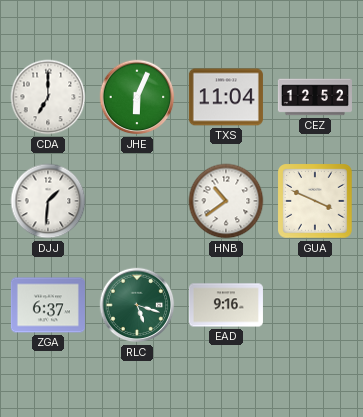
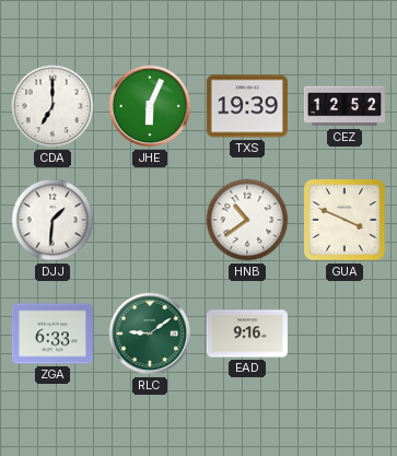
TXS: 11:04 -> 19:39
ZGA: 6:37 -> 6:33
RLC: 5:18 -> 9:09
